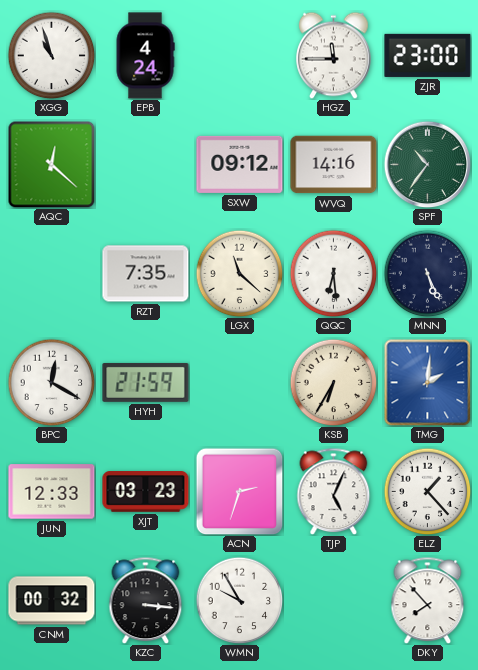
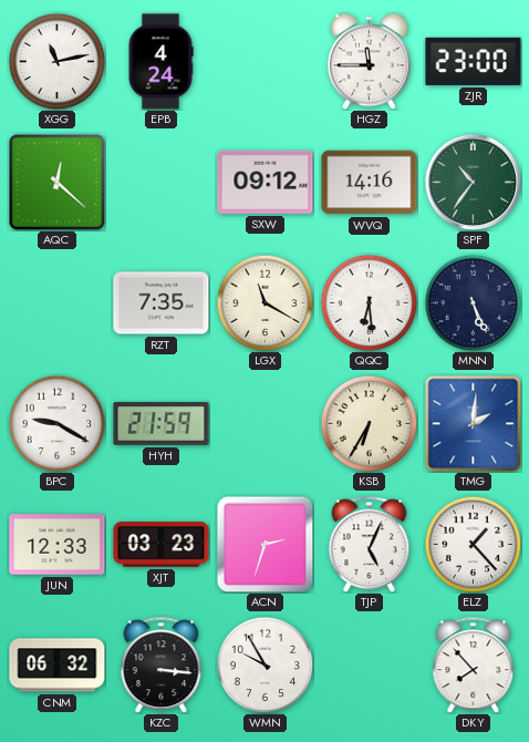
XGG: 10:57 -> 11:13
LGX: 11:22 -> 11:20
BPC: 12:20 -> 9:20
CNM: 00:32 -> 06:32
